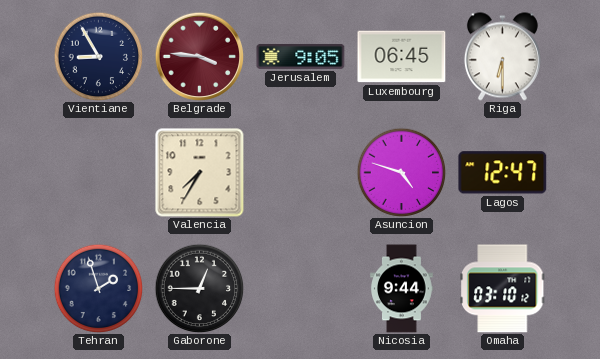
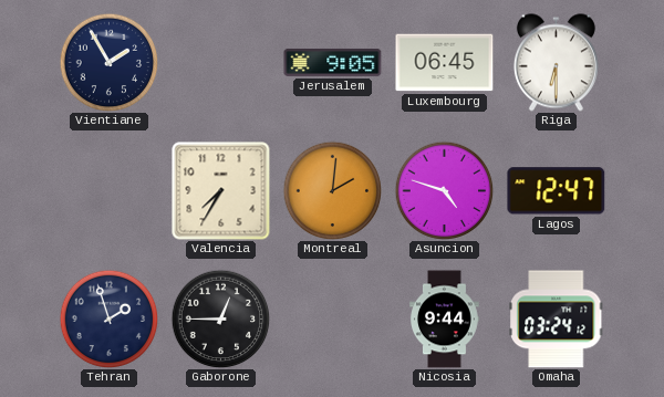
Vientiane: 8:55 -> 1:55
Belgrade: 3:46 -> none
Montreal: none -> 2:01
Omaha: 03:10 -> 03:24
